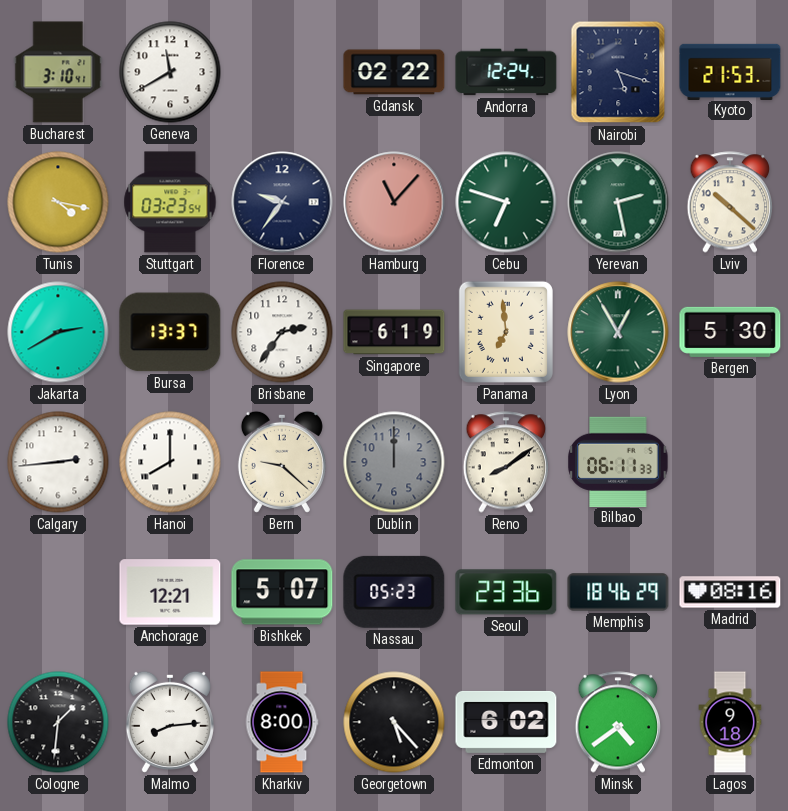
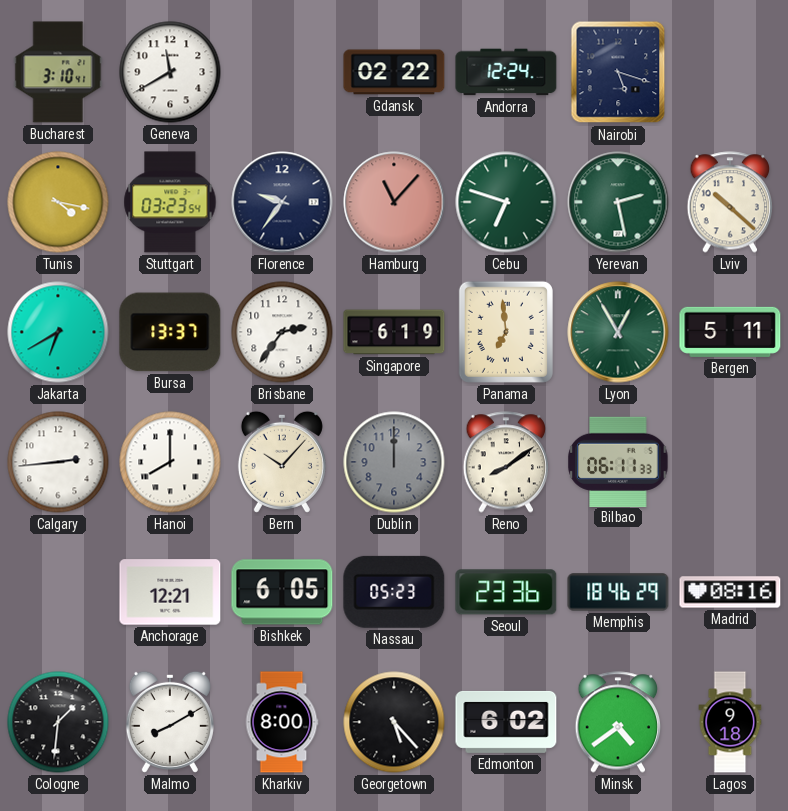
Kyoto: 21:53 -> none
Jakarta: 2:40 -> 6:40
Bergen: 5:30 -> 5:11
Bern: 9:22 -> 10:07
Bishkek: 5:07 -> 6:05
Malmo: 8:14 -> 8:10
